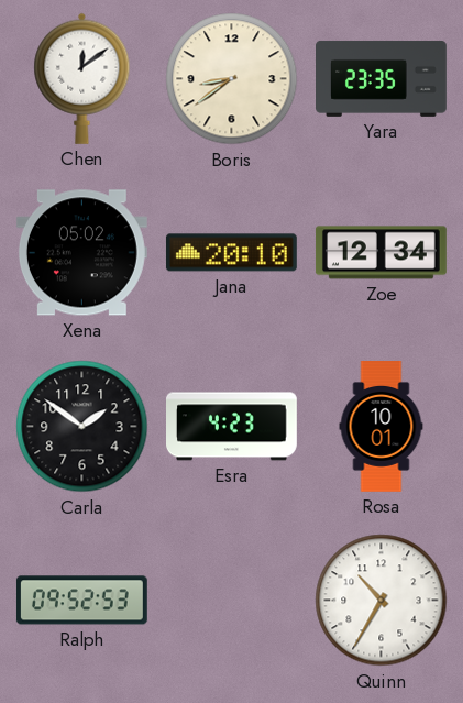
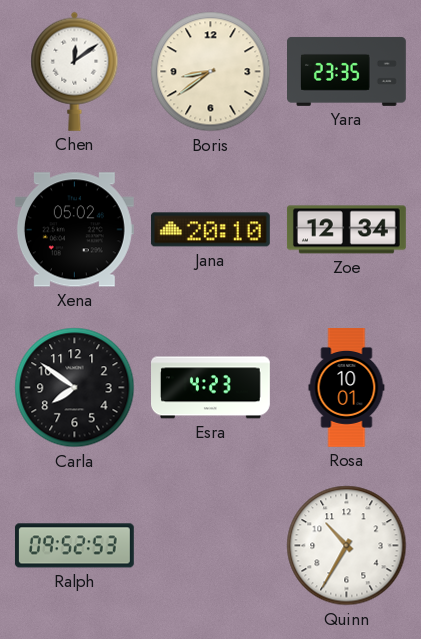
Carla: 1:51 -> 7:51
